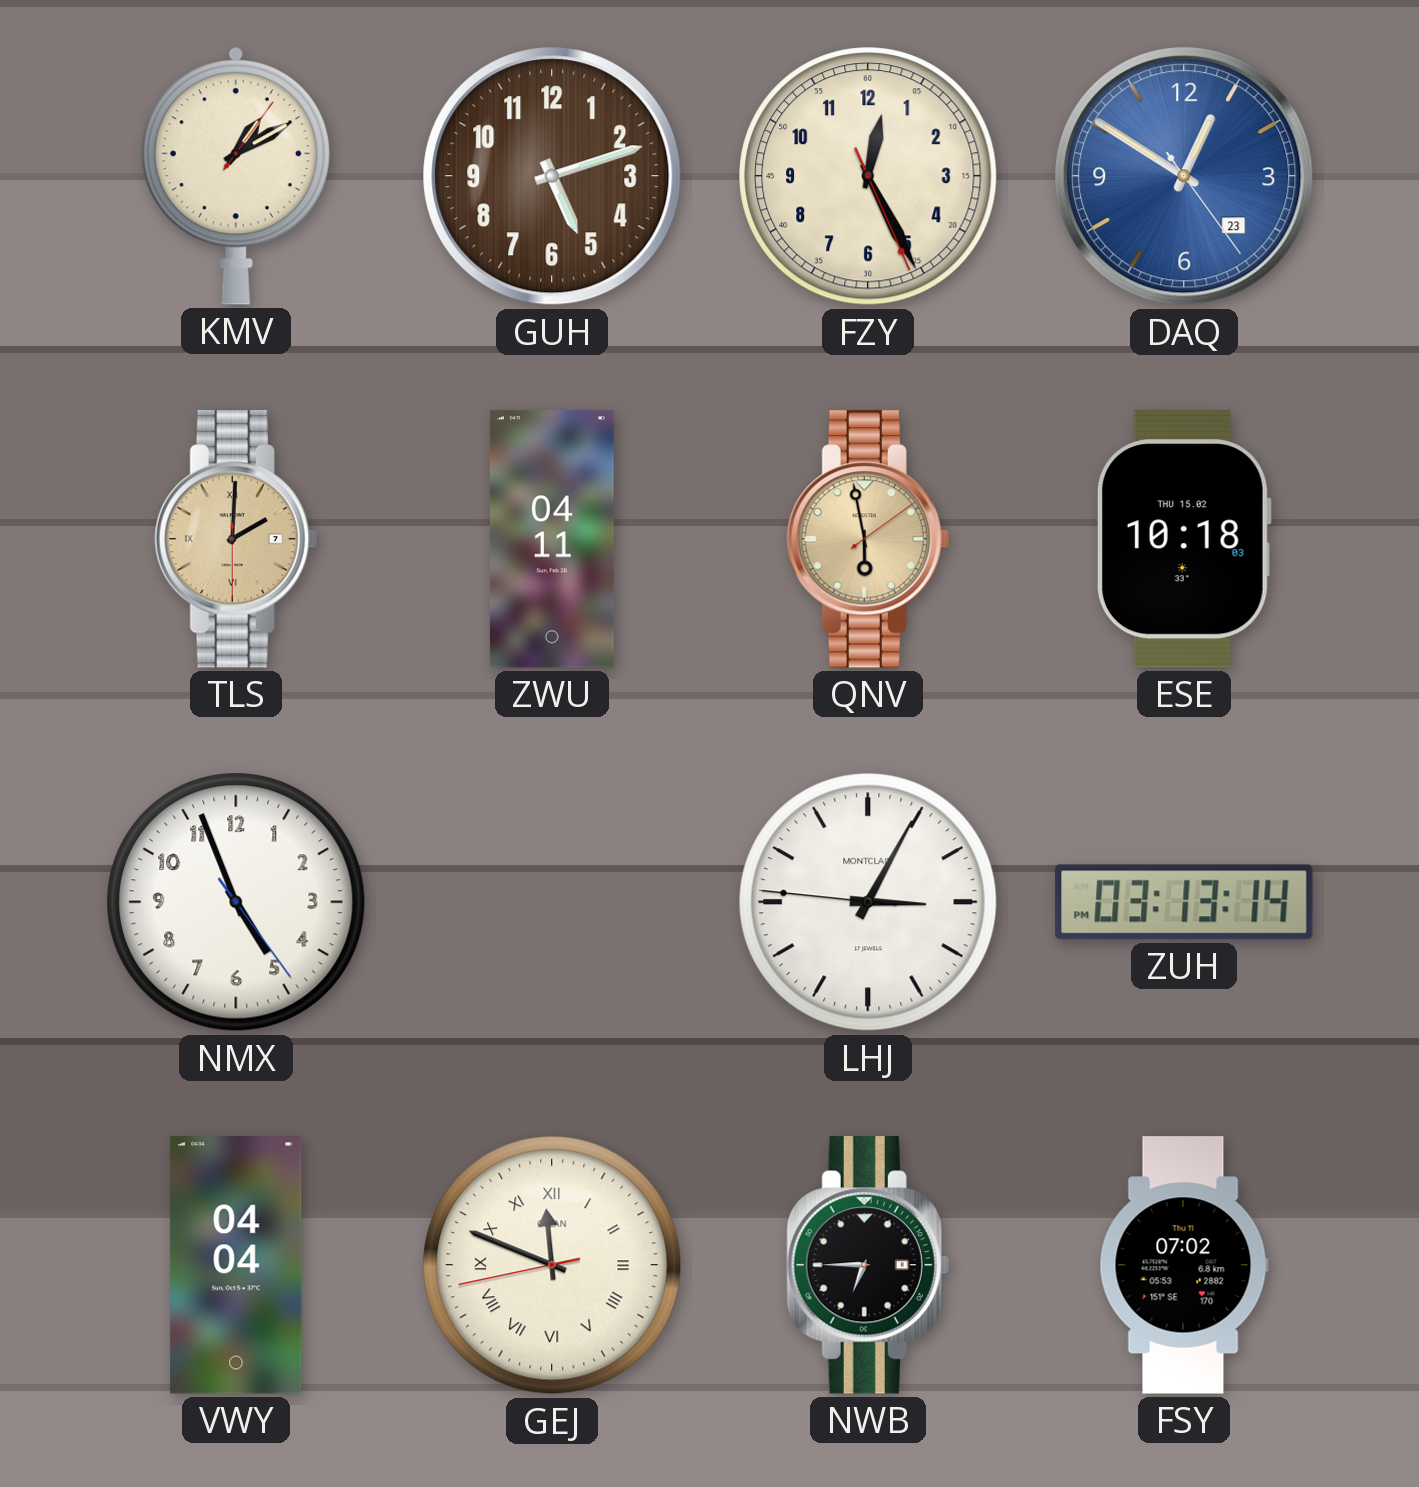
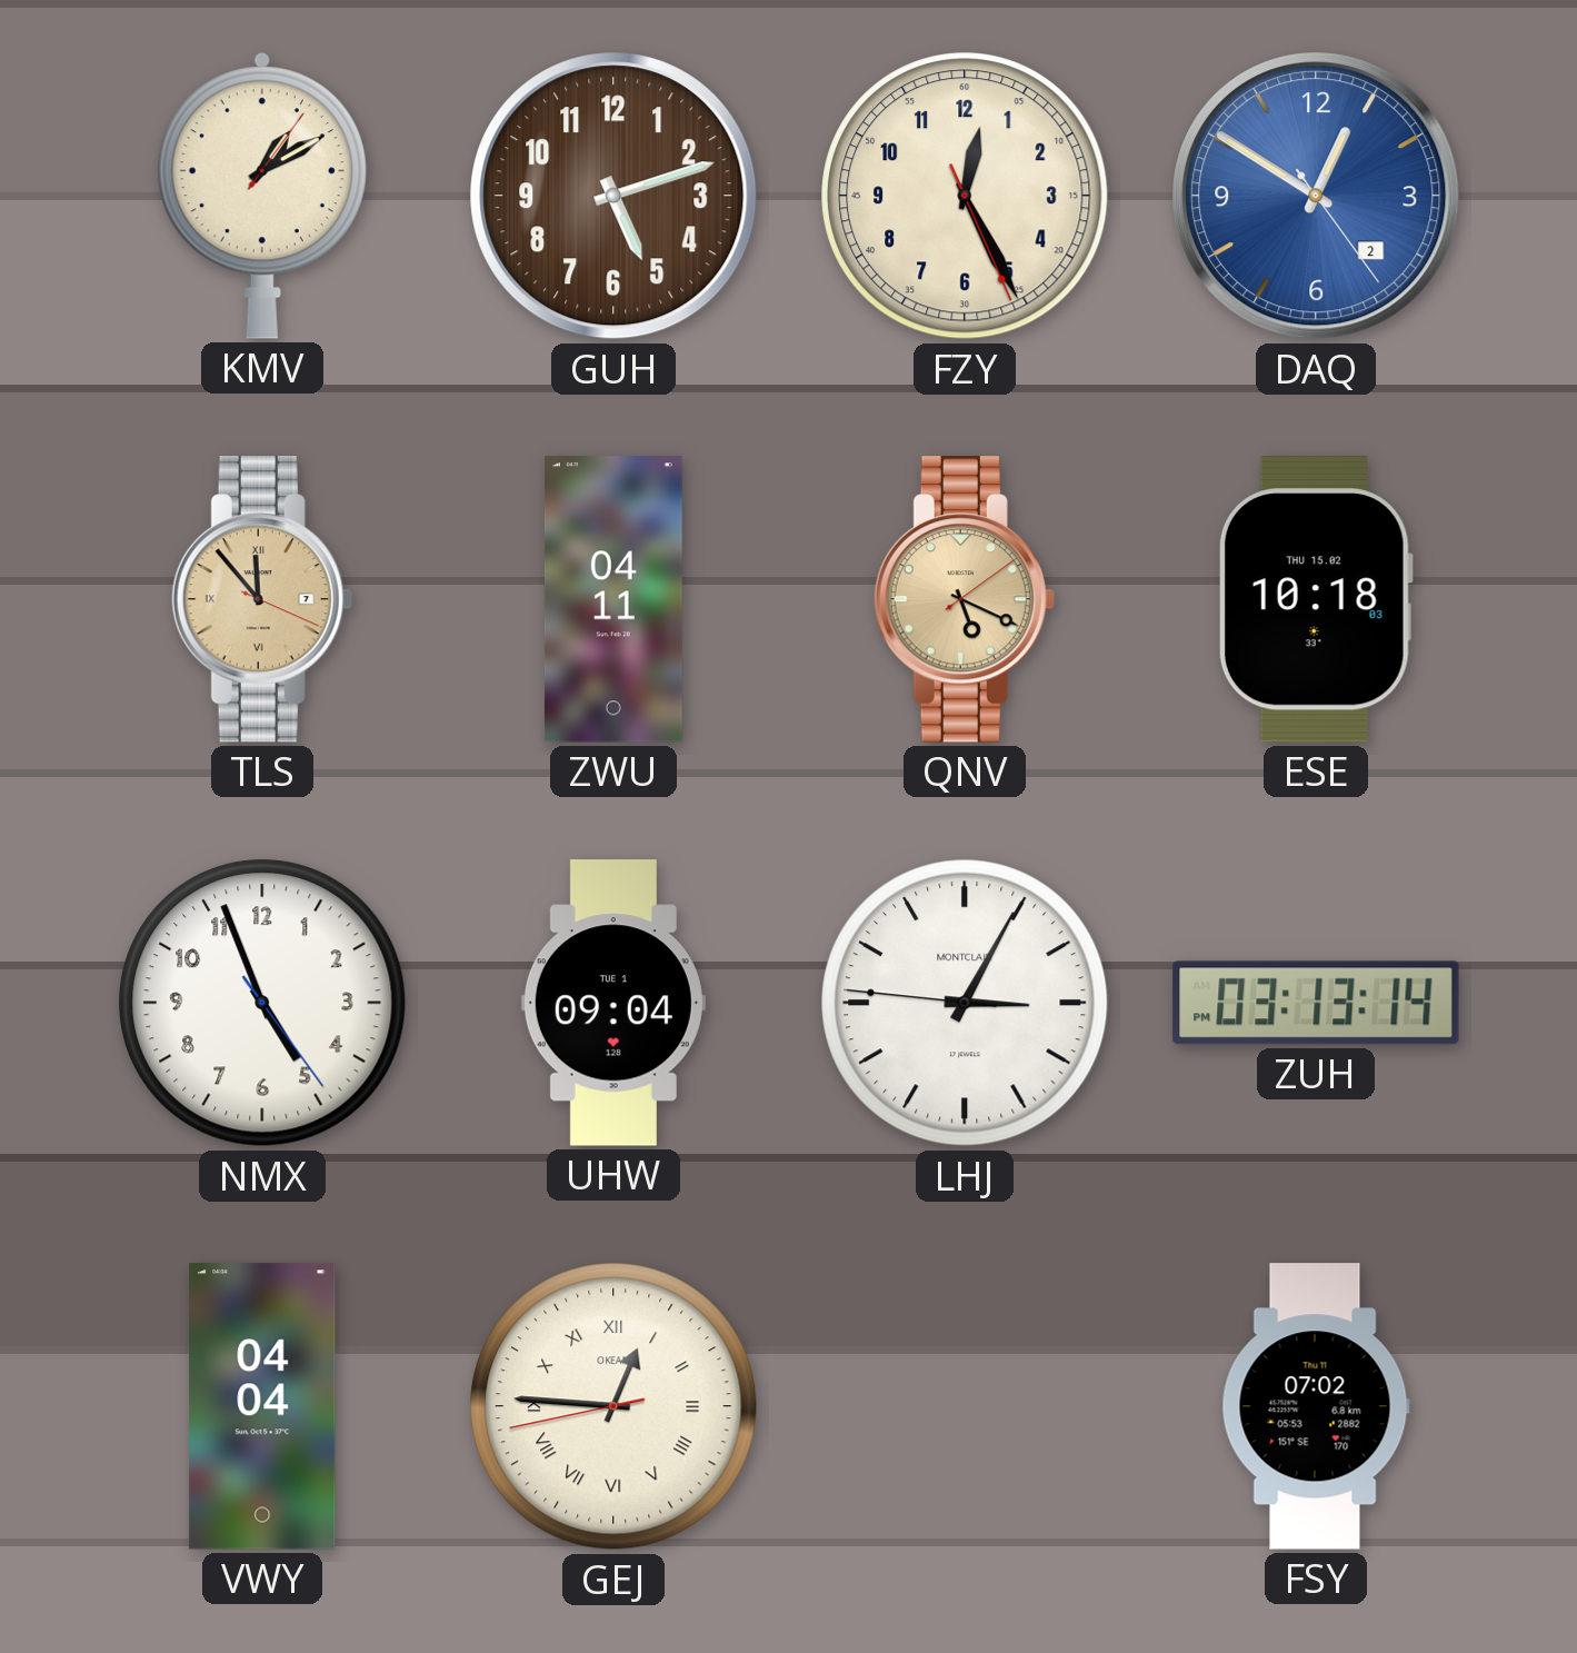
DAQ date: 23 -> 2
TLS: 2:00 -> 11:53
QNV: 5:58 -> 5:19
UHW: none -> 09:04
GEJ: 11:48 -> 12:45
NWB: 6:45 -> none
